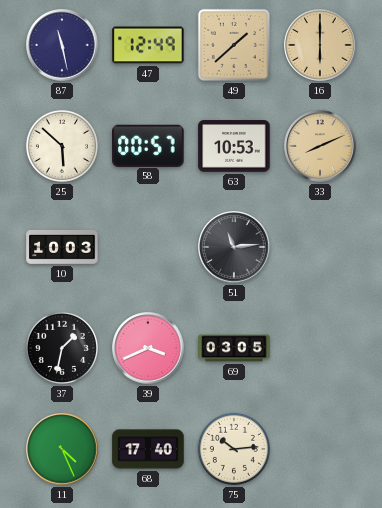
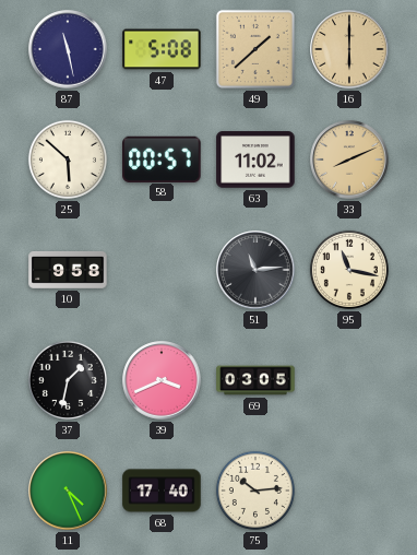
47: 12:49 -> 5:08
63: 10:53 -> 11:02
10: 10:03 -> 9:58
95: none -> 11:17
